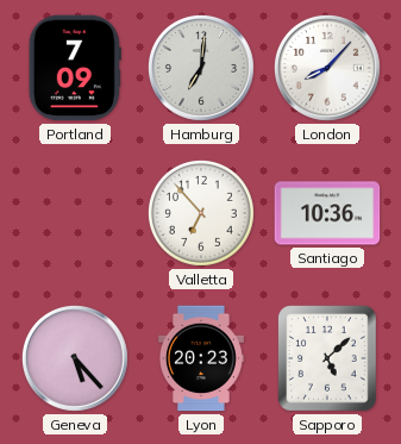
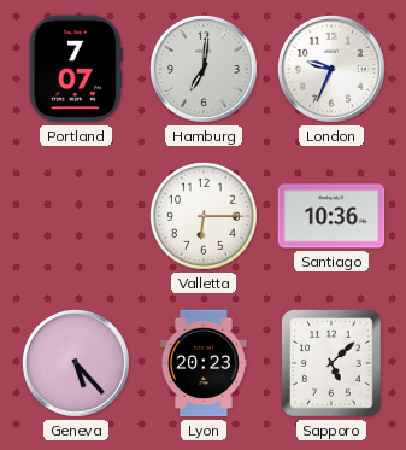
Portland: 7:09 -> 7:07
London: 8:07 -> 9:34
Valletta: 6:53 -> 6:15
